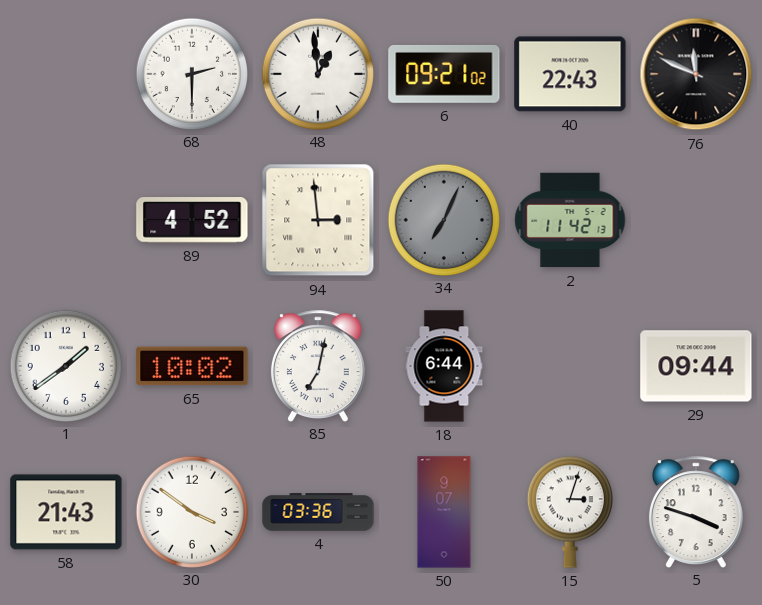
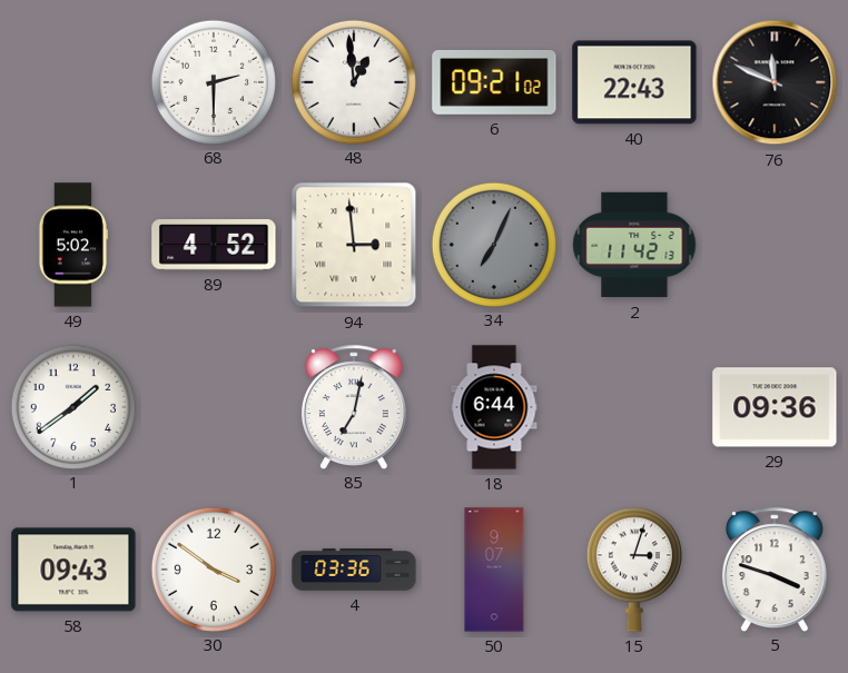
49: none -> 5:02
65: 10:02 -> none
29: 09:44 -> 09:36
58: 21:43 -> 09:43
